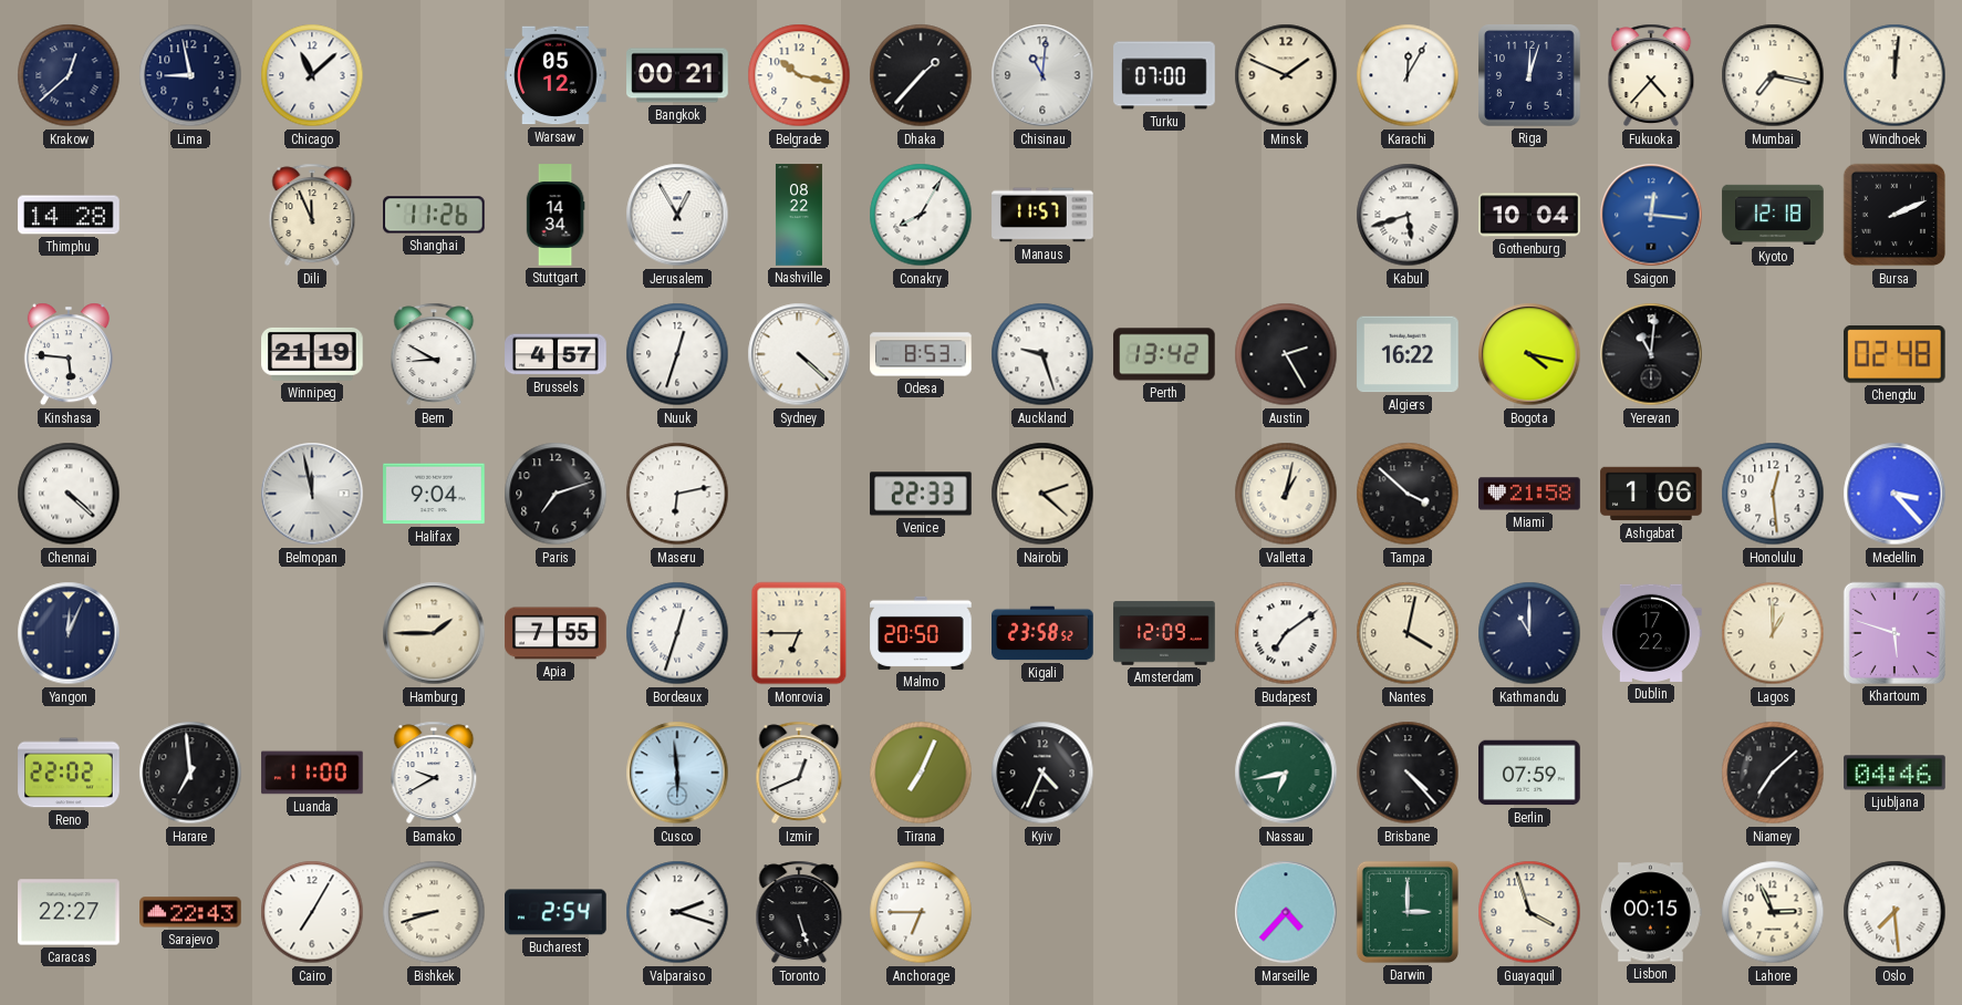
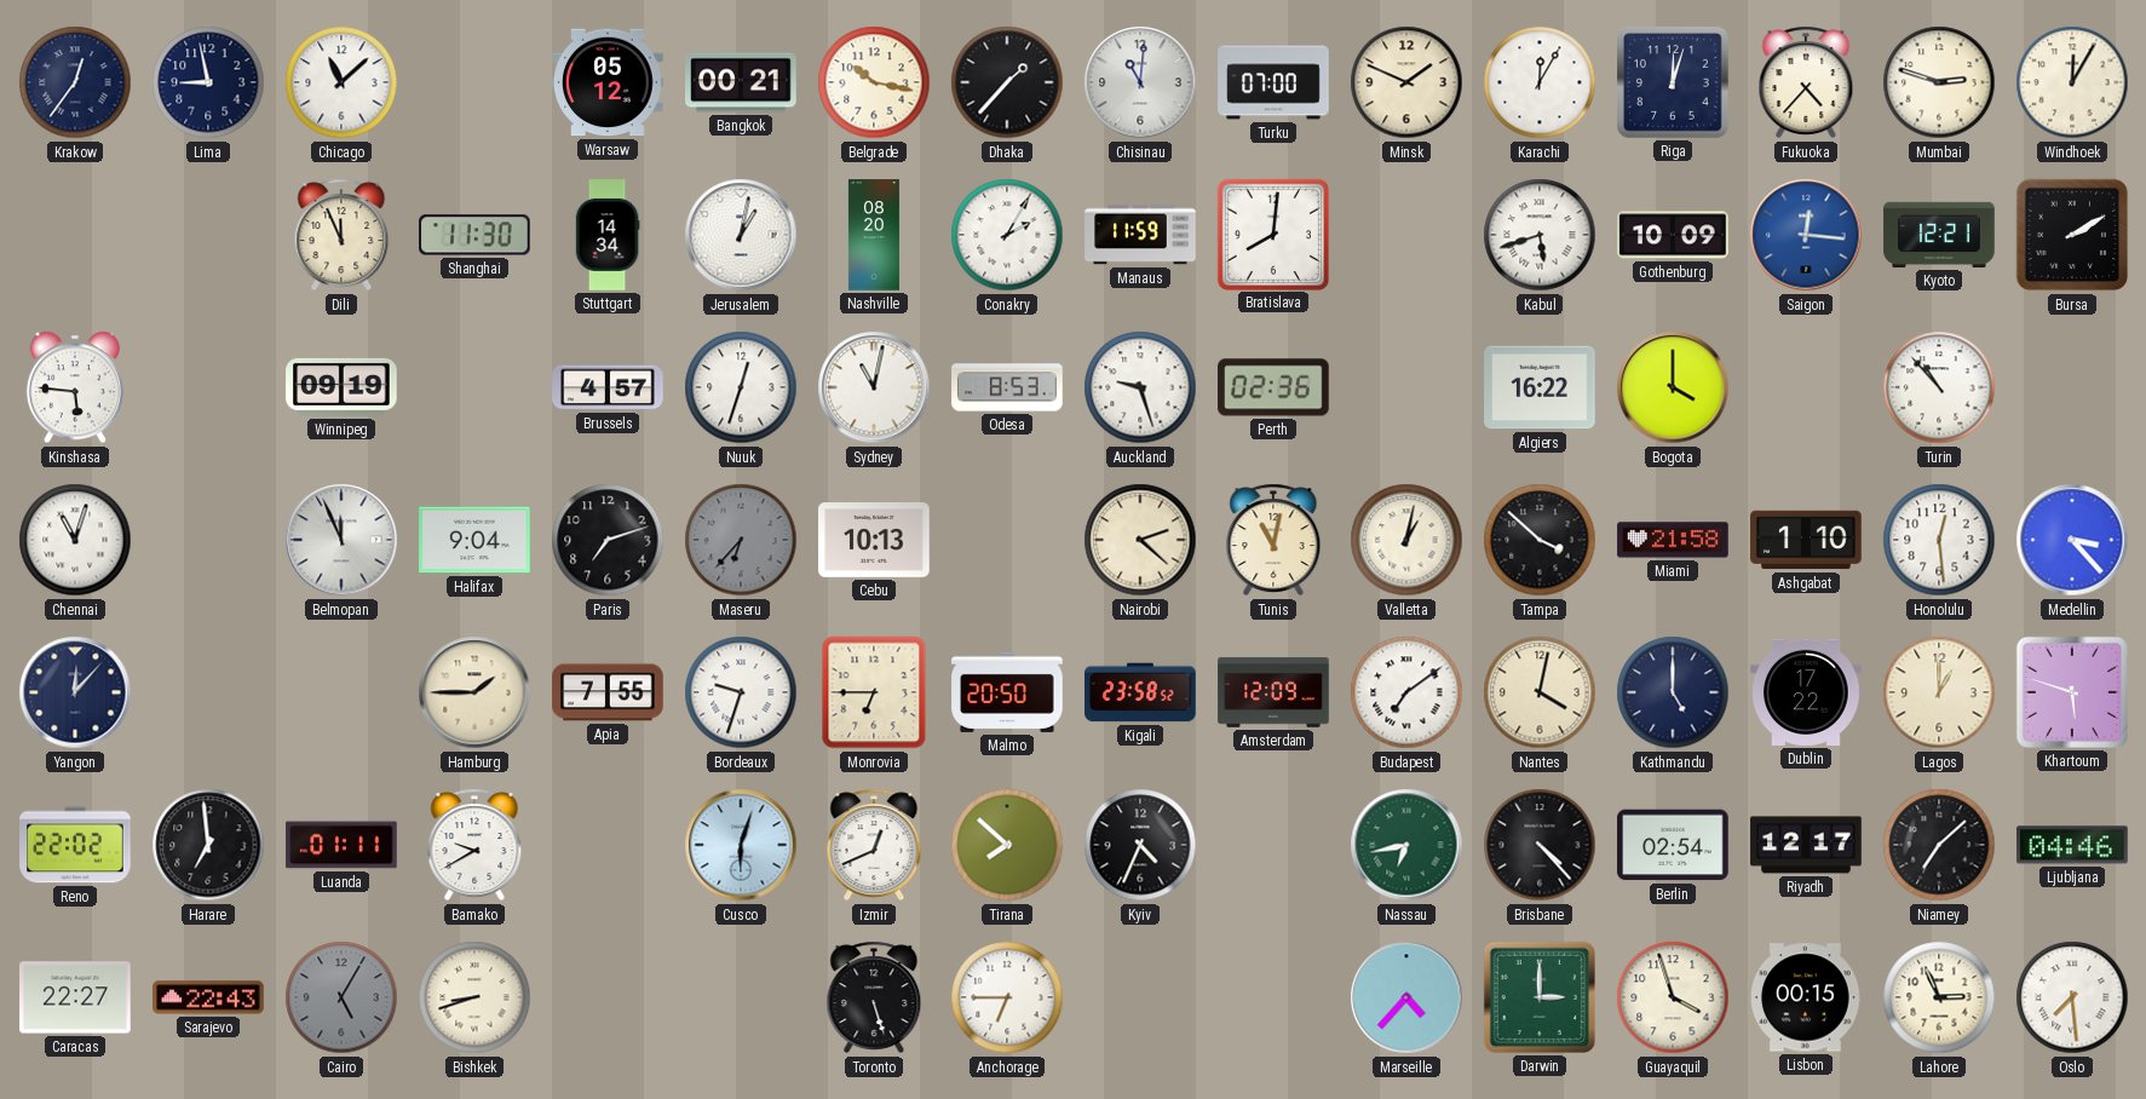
Krakow: 12:38 -> 12:36
Mumbai: 7:17 -> 2:48
Windhoek: 12:01 -> 12:05
Thimphu: 14:28 -> none
Shanghai: 11:26 -> 11:30
Jerusalem: 12:55 -> 1:02
Nashville: 08:22 -> 08:20
Conakry: 8:05 -> 2:05
Manaus: 11:57 -> 11:59
Bratislava: none -> 8:01
Gothenburg: 10:04 -> 10:09
Kyoto: 12:18 -> 12:21
Bursa: 2:11 -> 2:10
Winnipeg: 21:19 -> 09:19
Bern: 8:50 -> none
Sydney: 4:22 -> 11:02
Perth: 13:42 -> 02:36
Austin: 2:25 -> none
Bogota: 4:17 -> 4:00
Yerevan: 11:01 -> none
Turin: none -> 10:53
Chengdu: 02:48 -> none
Chennai: 4:22 -> 11:03
Belmopan: 11:58 -> 11:56
Maseru: 6:13 -> 6:37
Maseru dial: white -> grey
Cebu: none -> 10:13
Venice: 22:33 -> none
Tunis: none -> 11:02
Ashgabat: 1:06 -> 1:10
Yangon: 12:04 -> 12:07
Bordeaux: 12:33 -> 9:33
Kathmandu: 11:00 -> 5:00
Luanda: 11:00 -> 01:11
Cusco: 5:59 -> 6:03
Tirana: 7:04 -> 7:52
Berlin: 07:59 -> 02:54
Riyadh: none -> 12:17
Cairo: 7:05 -> 5:05
Cairo dial: white -> grey
Bucharest: 2:54 -> none
Valparaiso: 2:18 -> none
